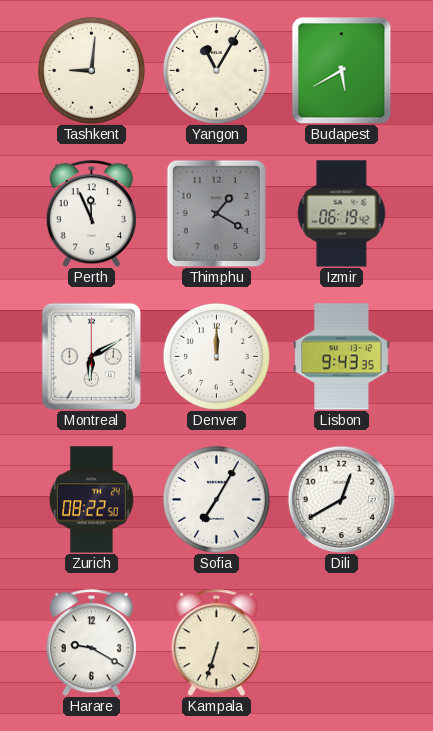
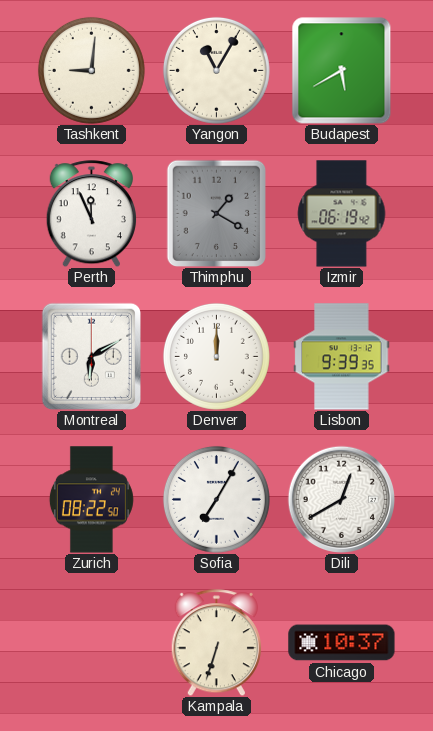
Lisbon: 9:43 -> 9:39
Harare: 9:20 -> none
Chicago: none -> 10:37
